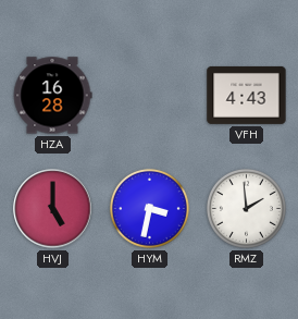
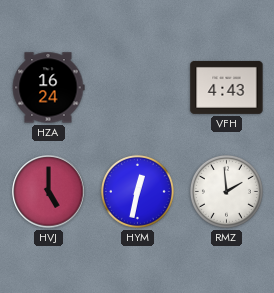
HZA: 16:28 -> 16:24
HYM: 3:32 -> 12:32
